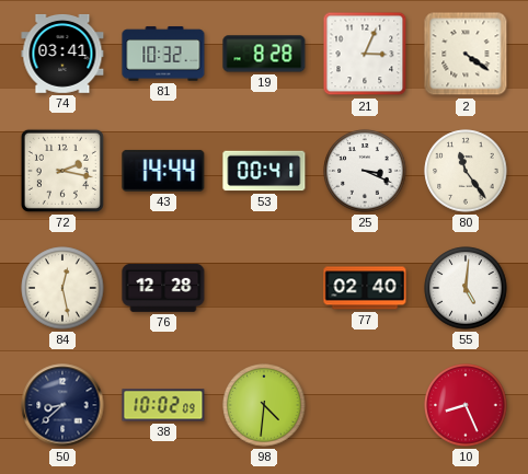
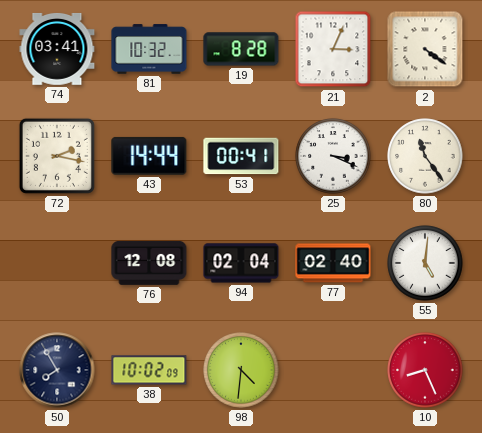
84: 12:28 -> none
76: 12:28 -> 12:08
94: none -> 02:04
50: 8:38 -> 7:55
